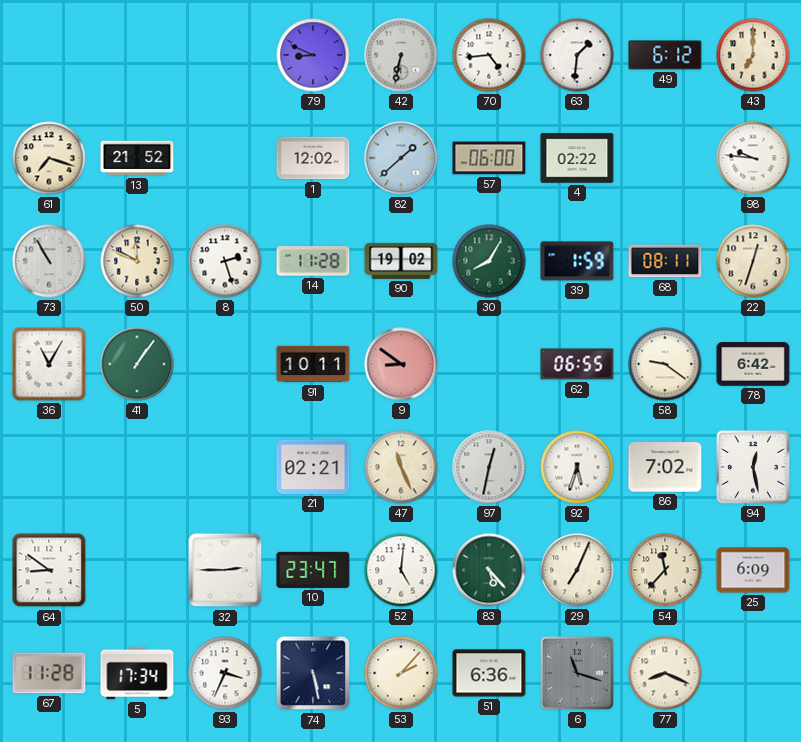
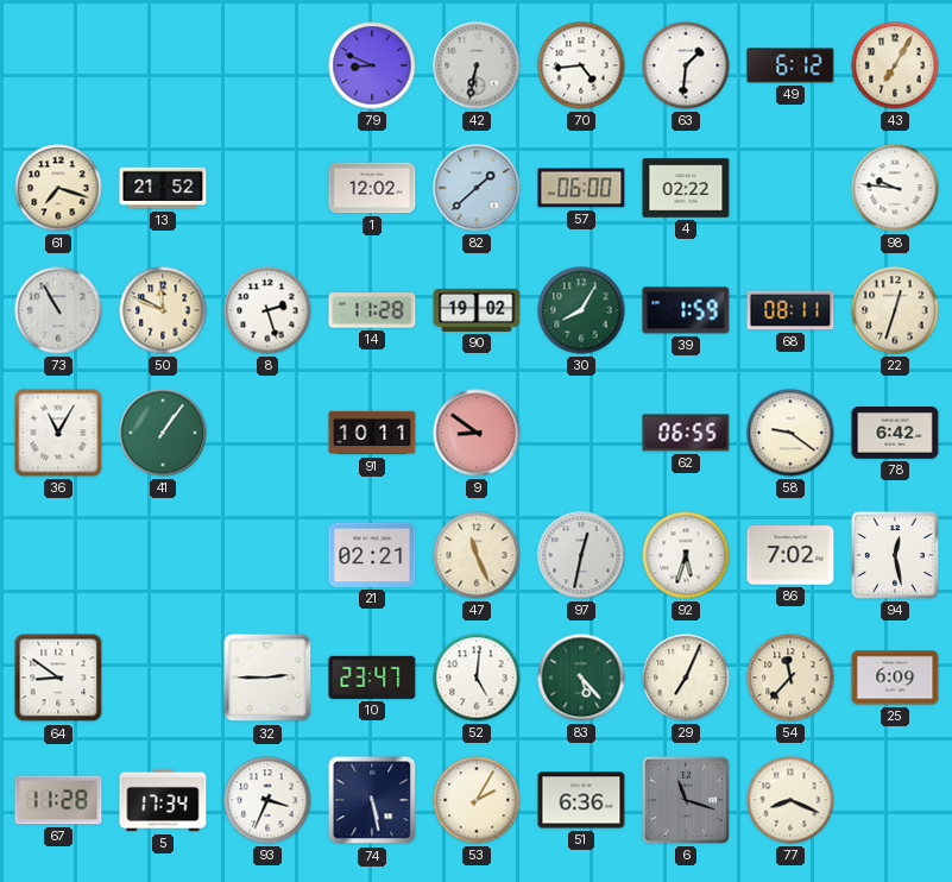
43: 7:00 -> 7:05
53: 2:07 -> 2:05
